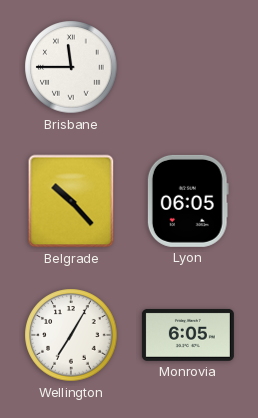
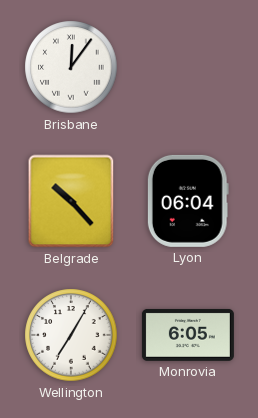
Brisbane: 11:45 -> 12:06
Lyon: 06:05 -> 06:04
